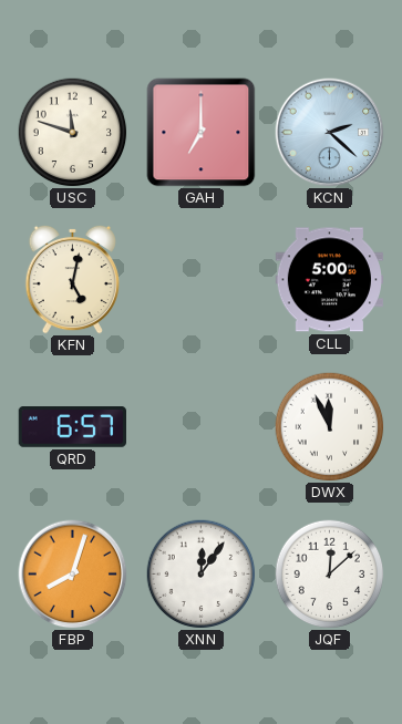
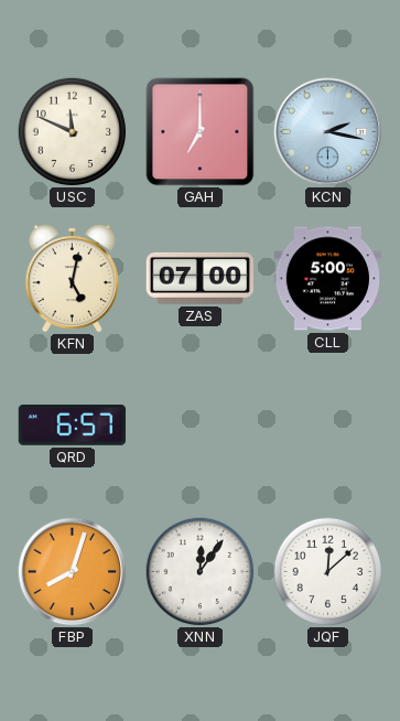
USC: 11:48 -> 11:49
KCN: 2:22 -> 2:17
ZAS: none -> 07:00
DWX: 11:56 -> none
